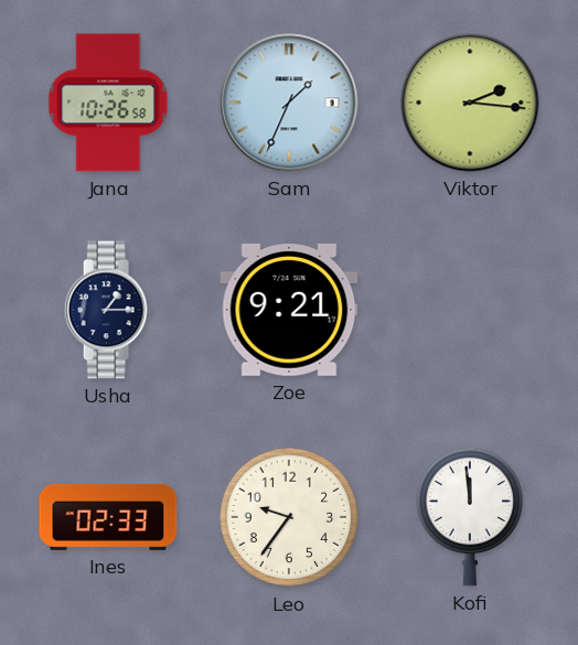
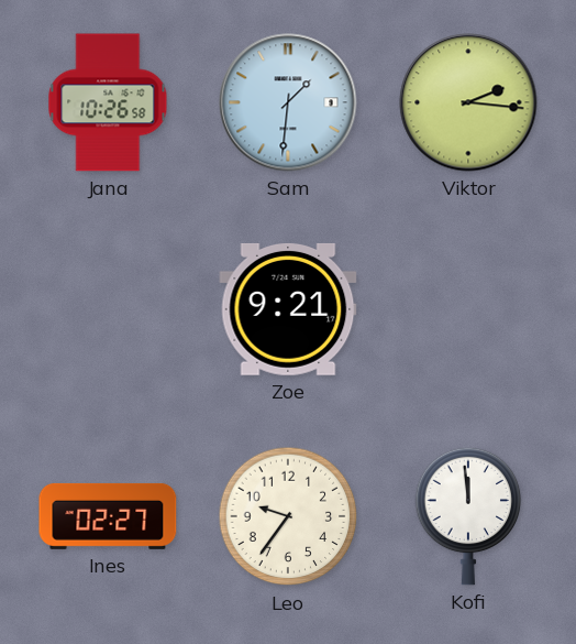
Sam: 1:34 -> 1:31
Usha: 1:15 -> none
Ines: 02:33 -> 02:27
